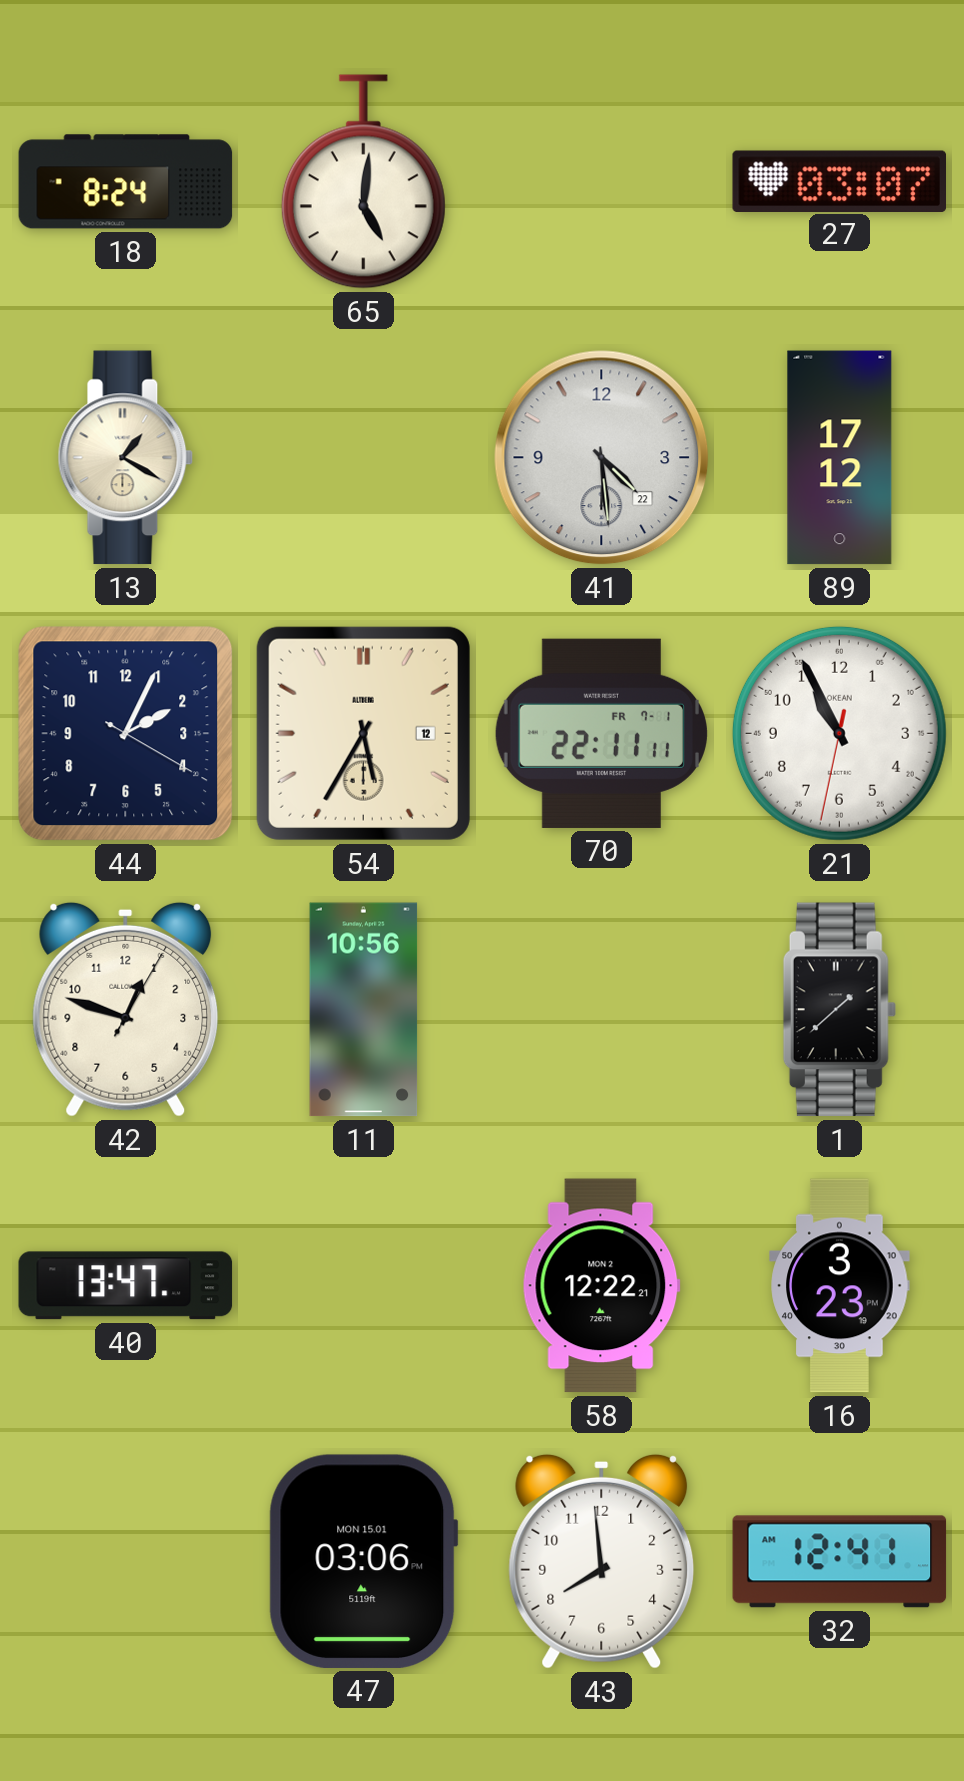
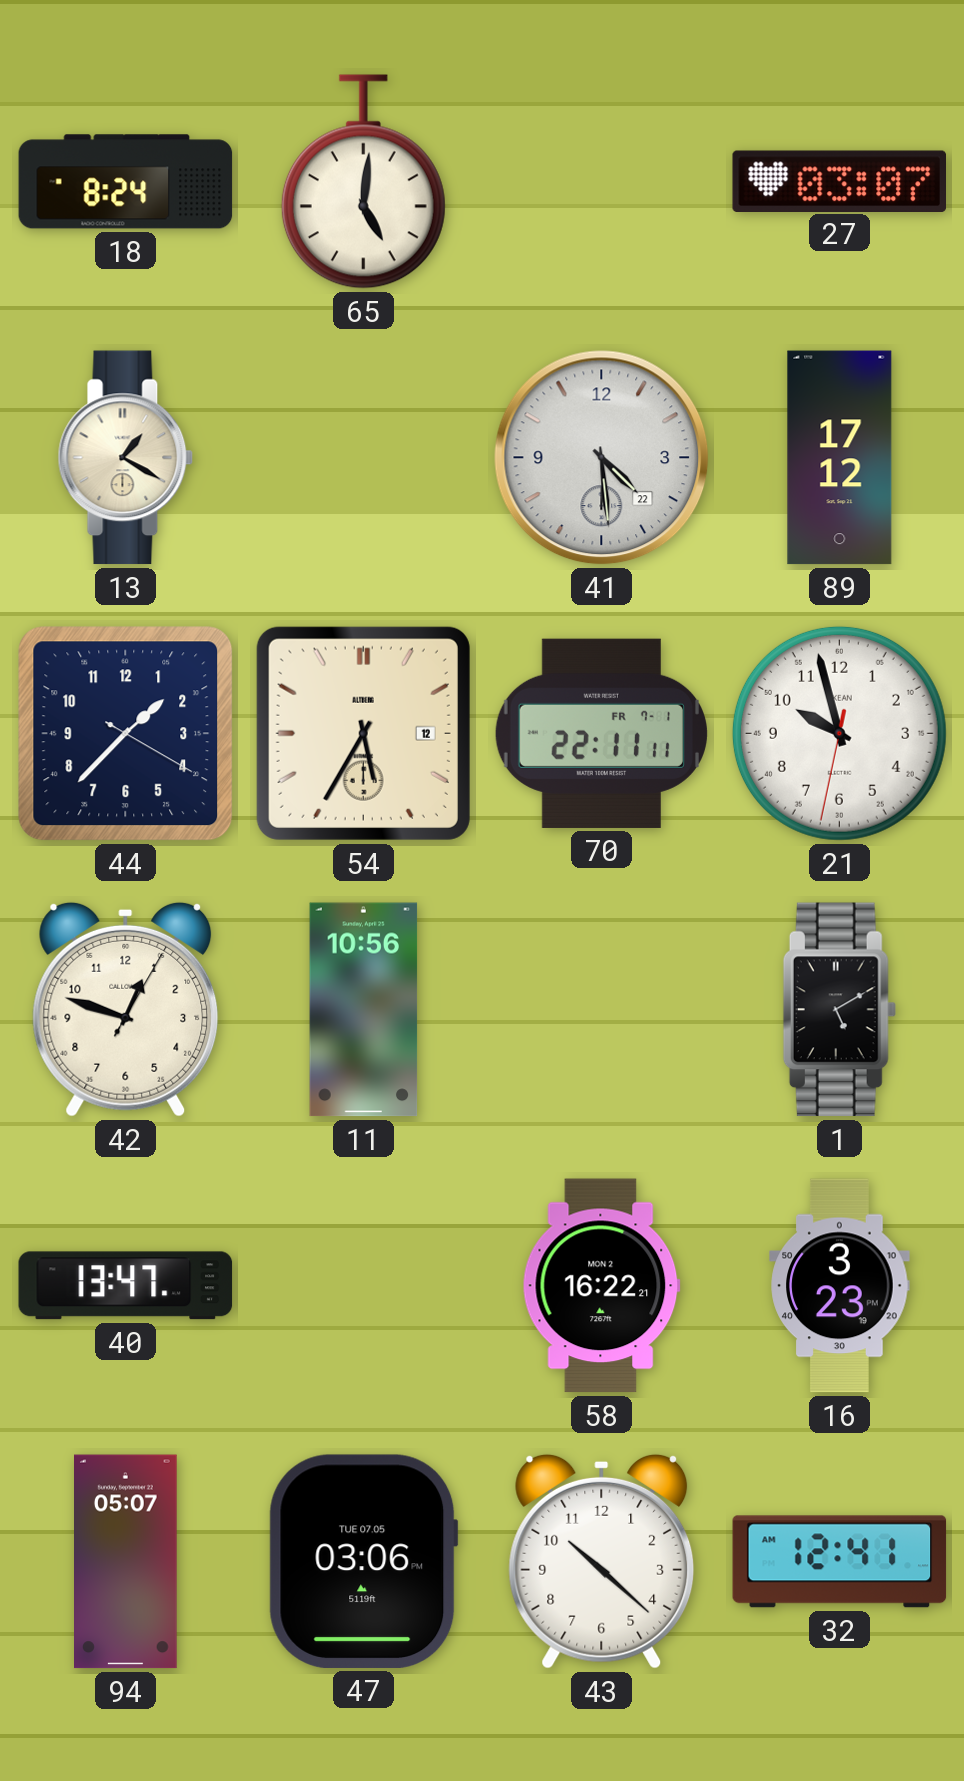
44: 2:04 -> 1:37
21: 10:55 -> 9:57
1: 1:38 -> 5:10
58: 12:22 -> 16:22
94: none -> 05:07
47 date: MON 15.01 -> TUE 07.05
43: 7:59 -> 10:22
